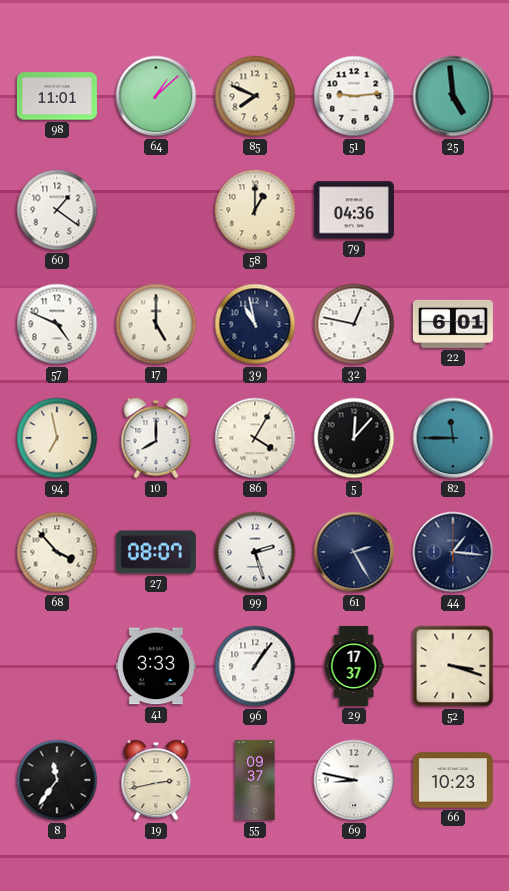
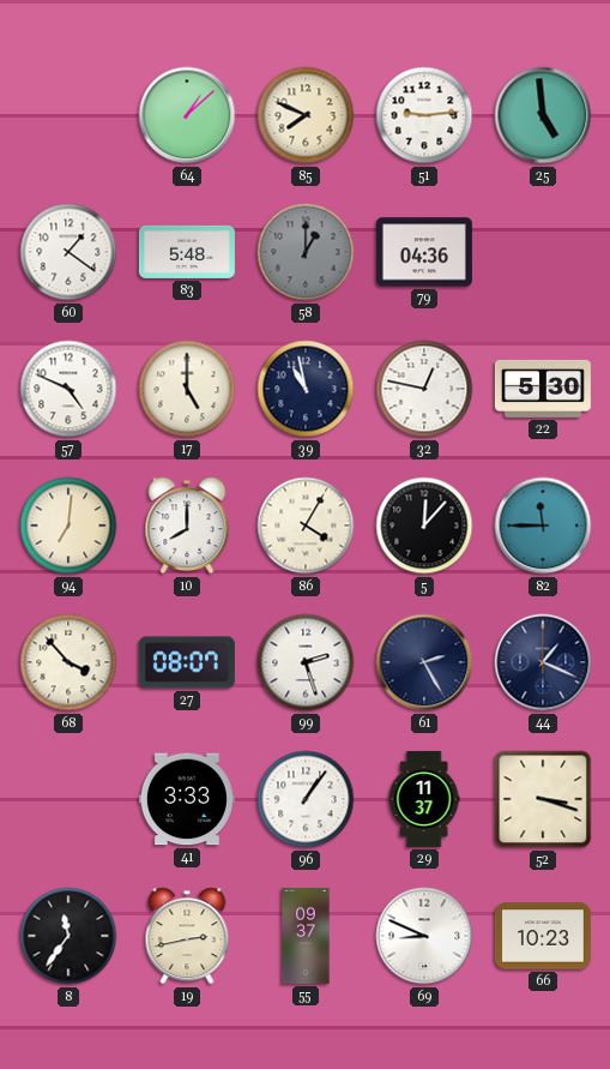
98: 11:01 -> none
83: none -> 5:48
58 dial: cream -> grey
22: 6:01 -> 5:30
94: 6:58 -> 7:01
44: 1:16 -> 1:19
29: 17:37 -> 11:37
69: 8:47 -> 8:49
